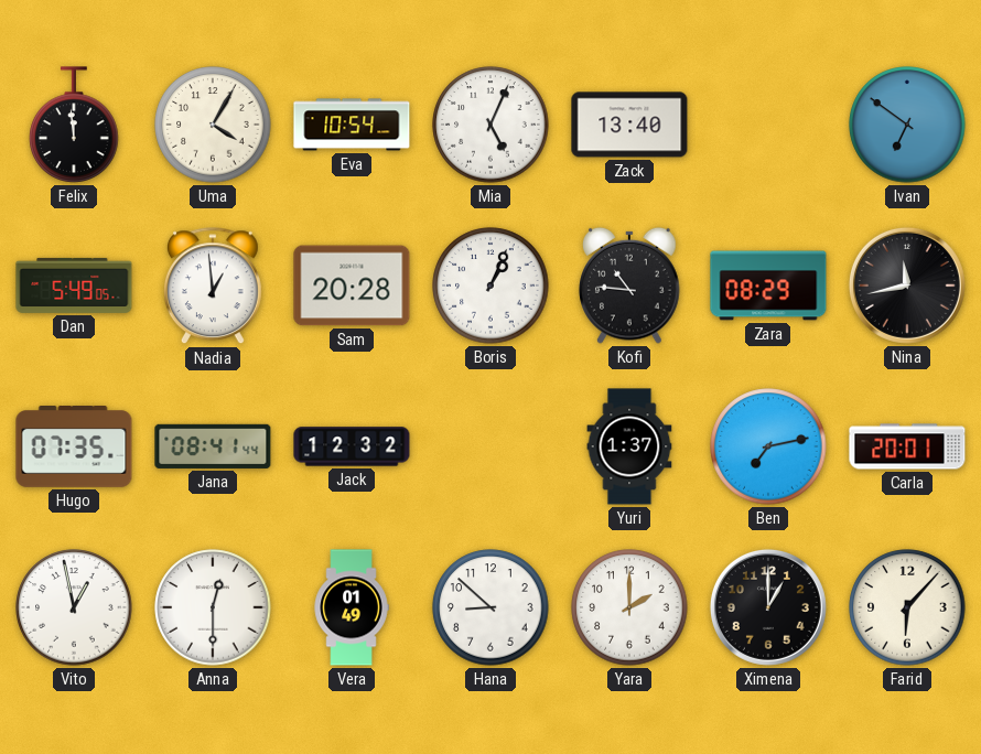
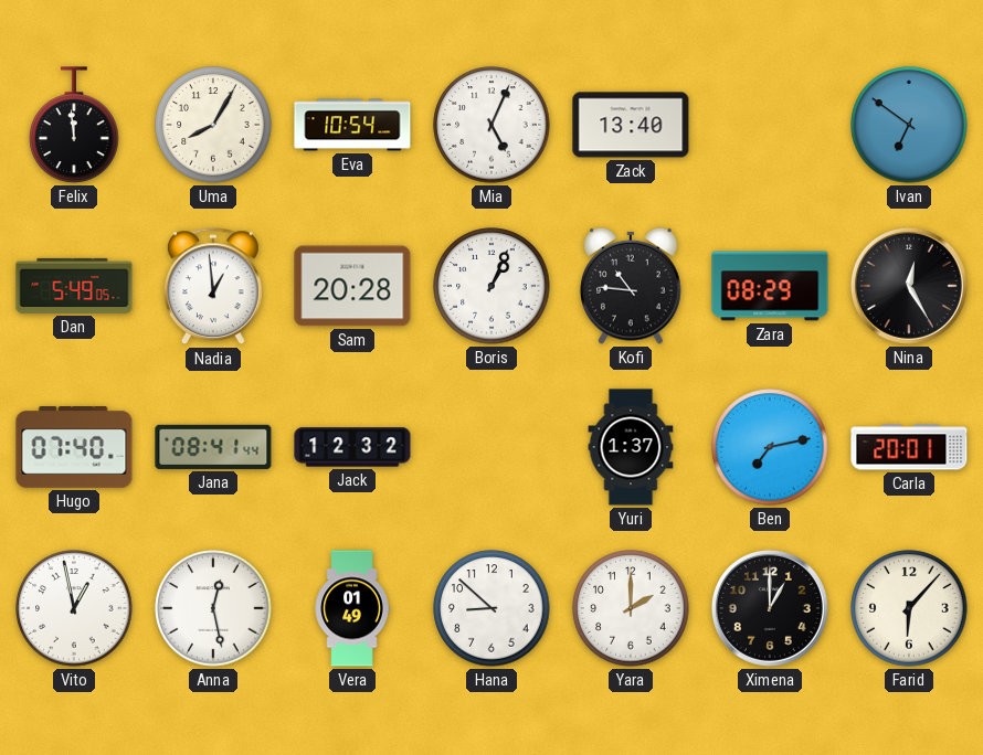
Uma: 4:05 -> 8:05
Nina: 11:43 -> 12:25
Hugo: 07:35 -> 07:40
Anna: 12:30 -> 12:28
